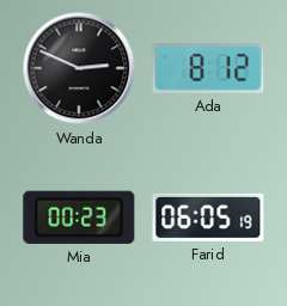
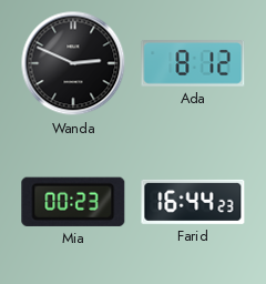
Farid: 06:05 -> 16:44
